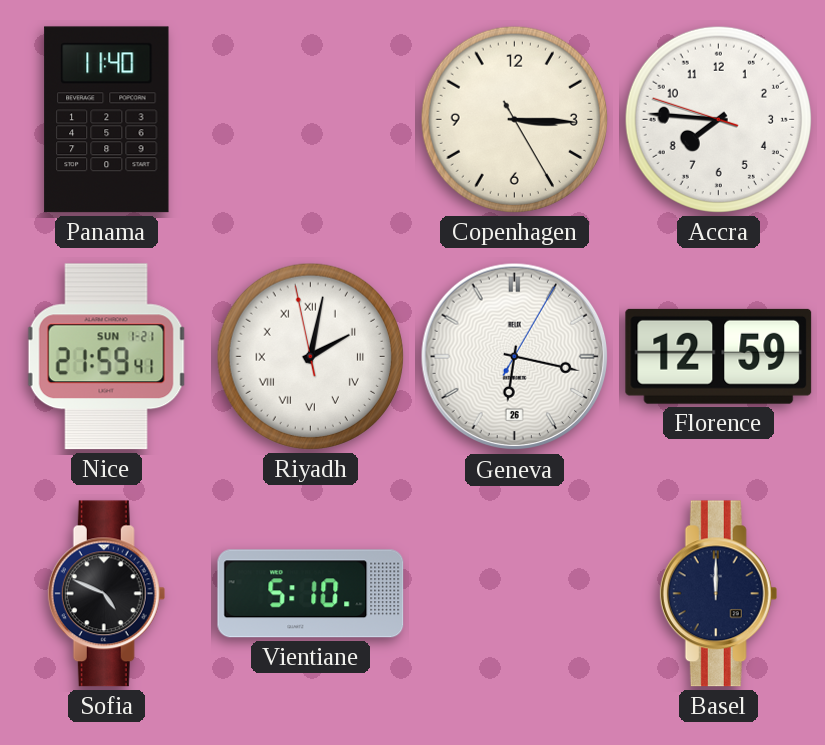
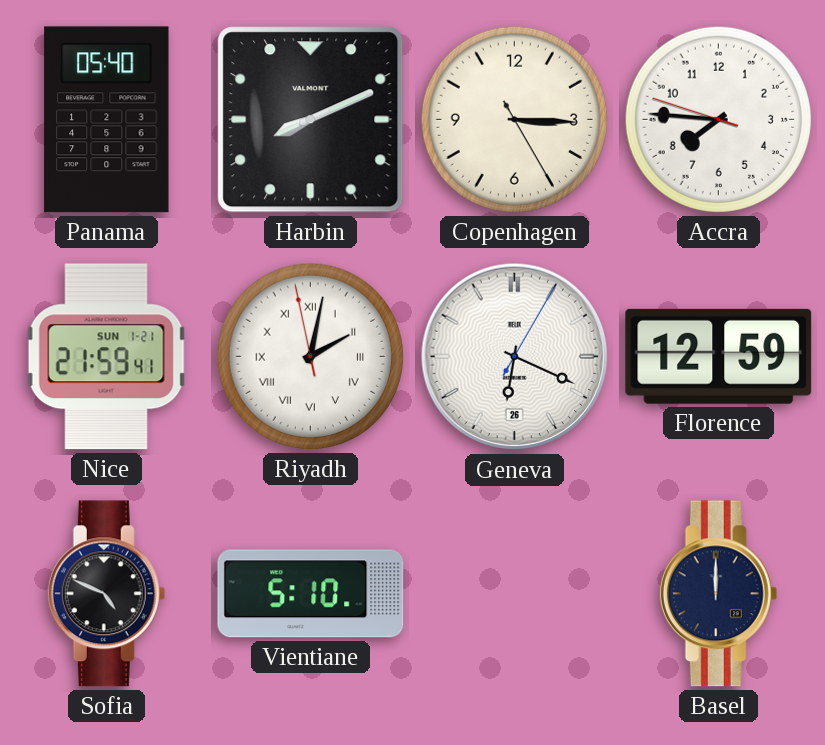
Panama: 11:40 -> 05:40
Harbin: none -> 8:11
Geneva: 6:17 -> 6:19
